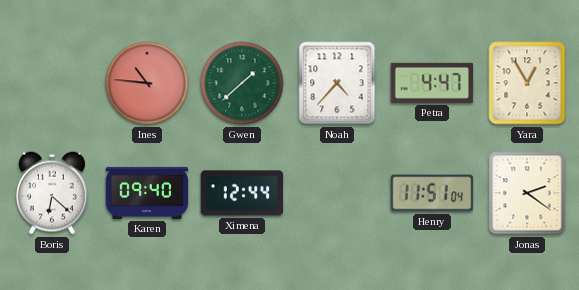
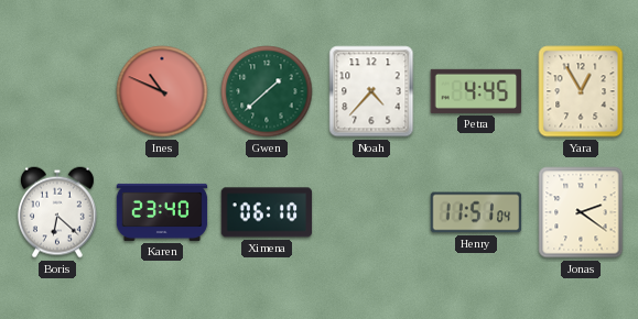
Ines: 10:46 -> 10:49
Petra: 4:47 -> 4:45
Karen: 09:40 -> 23:40
Ximena: 12:44 -> 06:10
